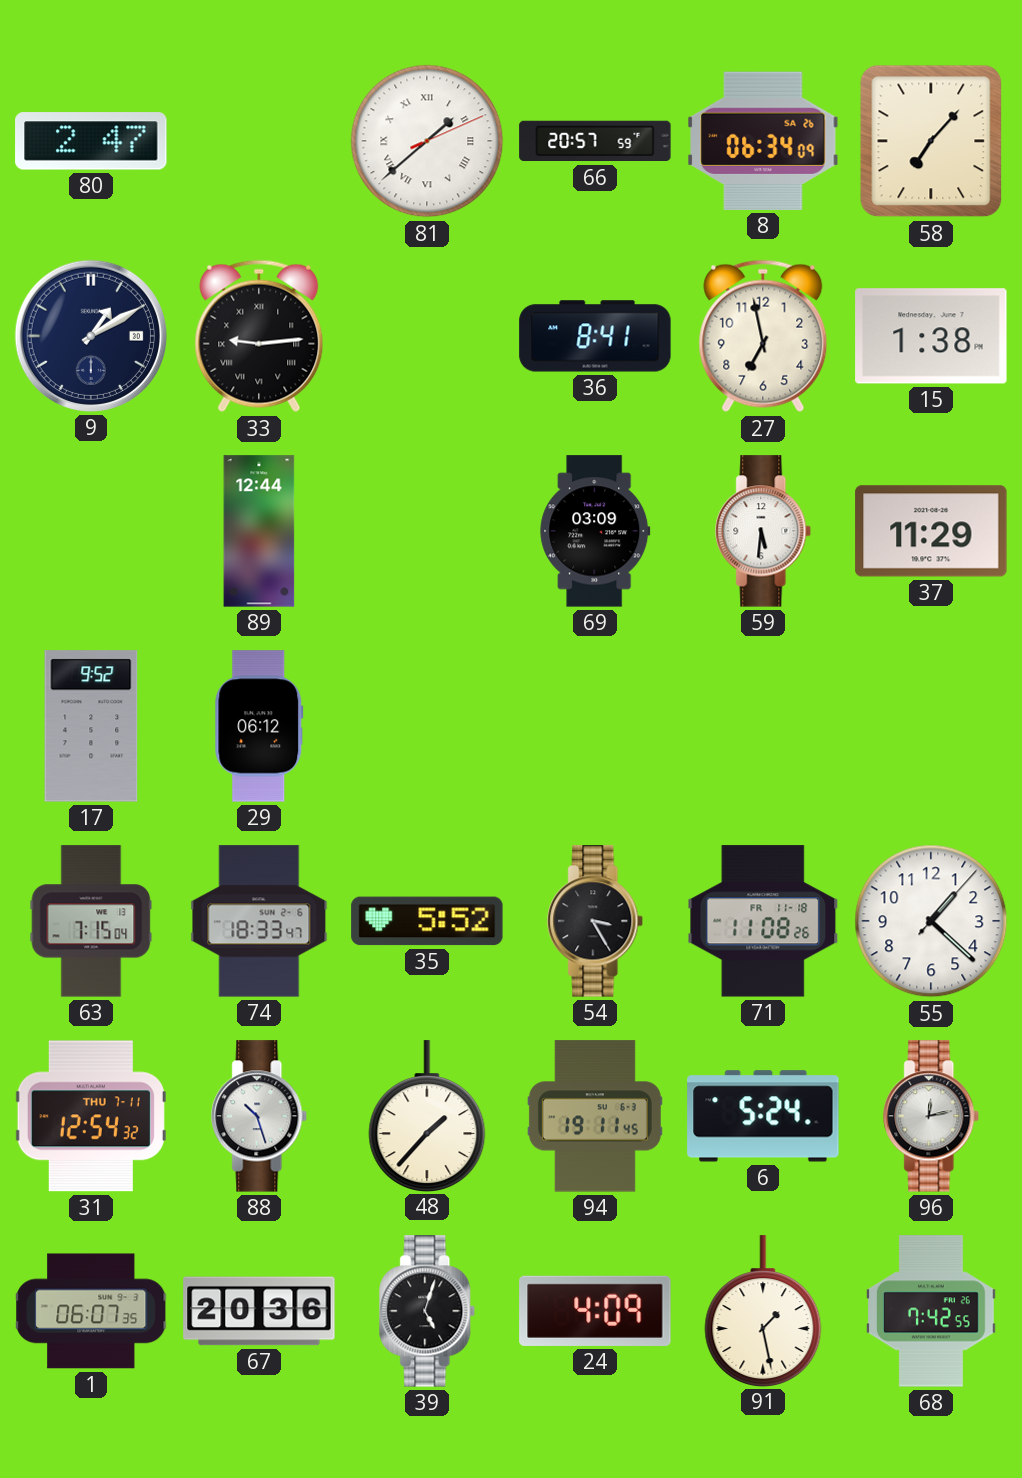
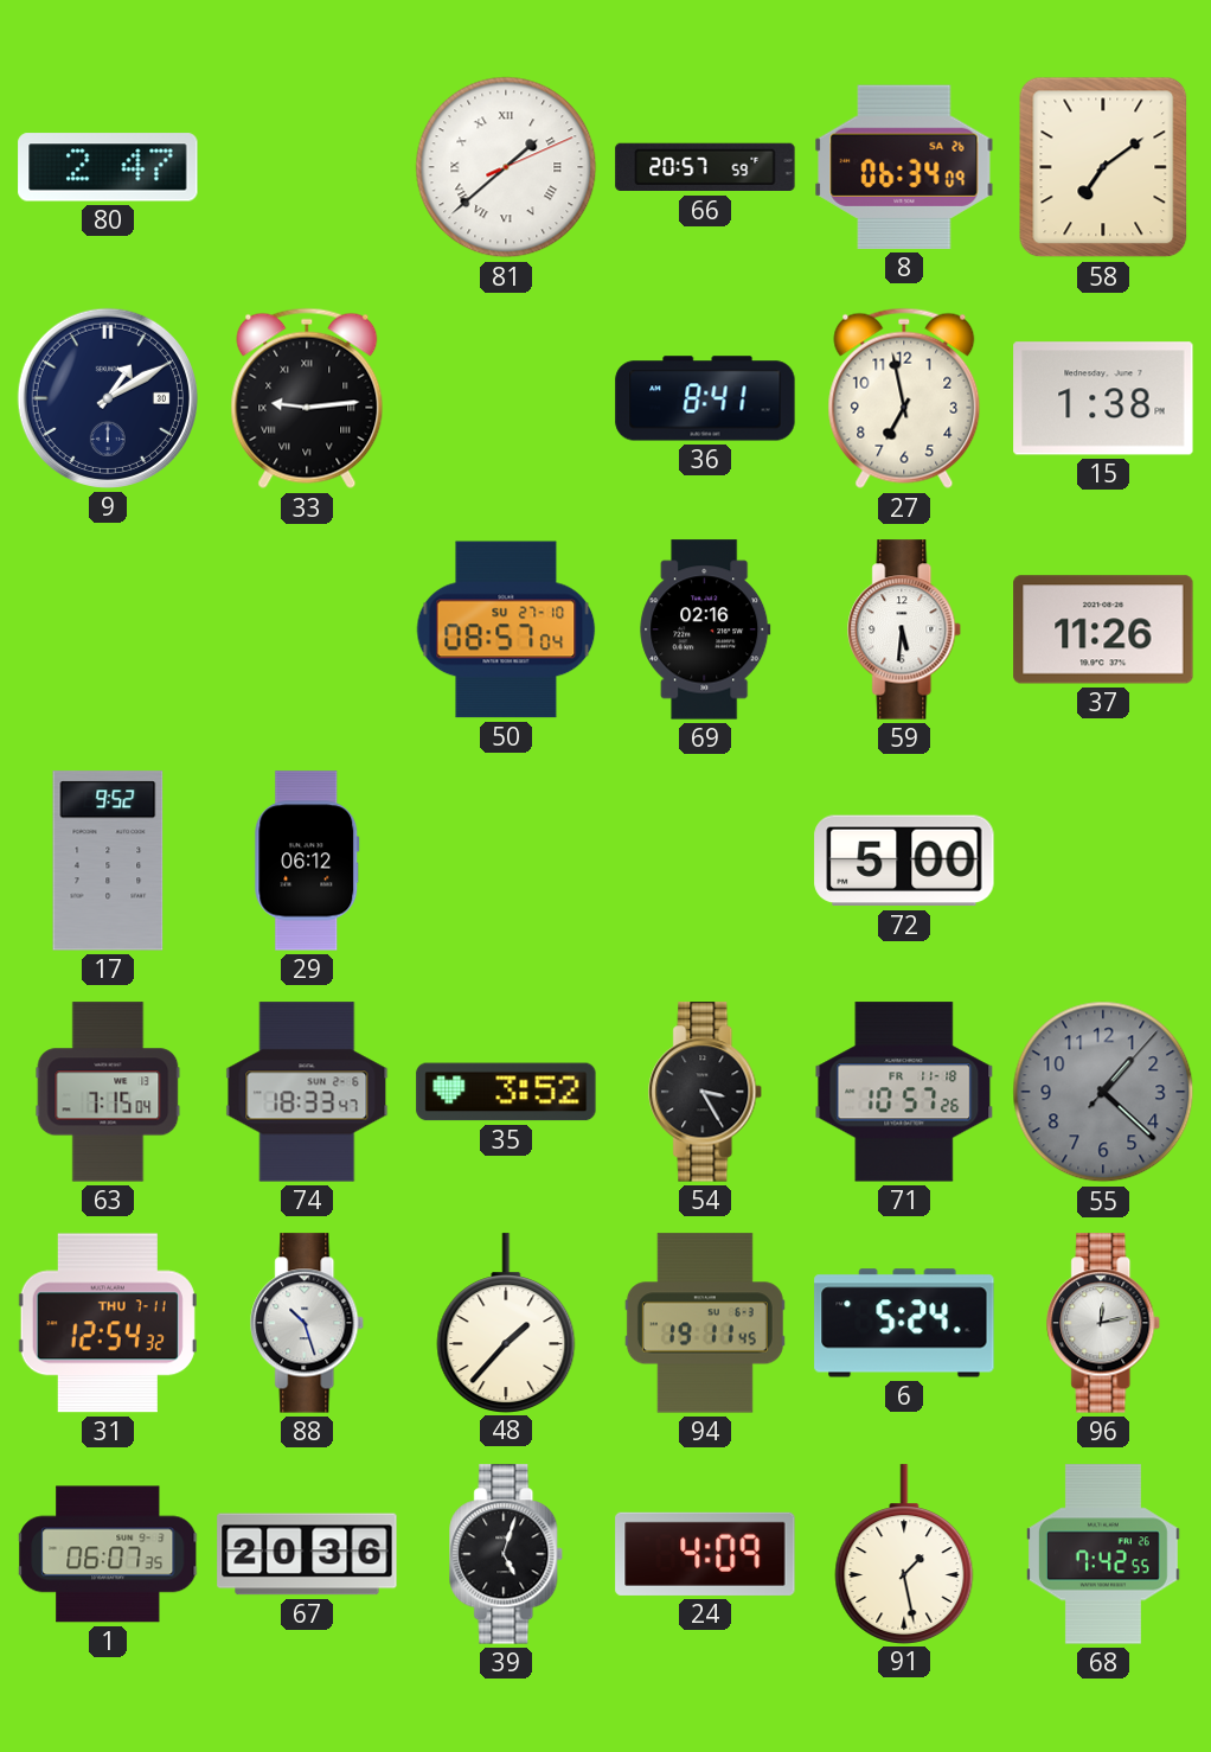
58: 7:07 -> 7:09
89: 12:44 -> none
50: none -> 08:57
69: 03:09 -> 02:16
37: 11:29 -> 11:26
72: none -> 5:00
35: 5:52 -> 3:52
71: 11:08 -> 10:57
55 dial: white -> grey
